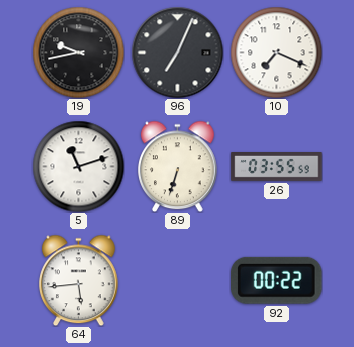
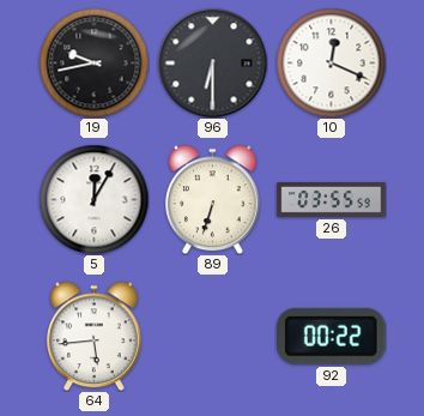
96: 7:04 -> 6:30
10: 7:19 -> 12:19
5: 11:12 -> 12:05
